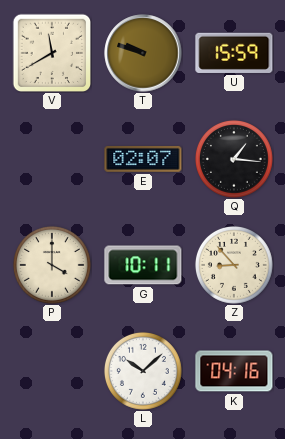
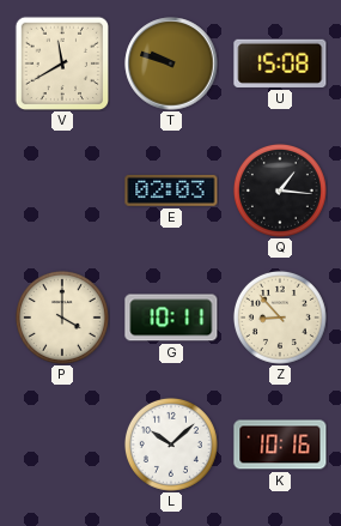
U: 15:59 -> 15:08
E: 02:07 -> 02:03
K: 04:16 -> 10:16
